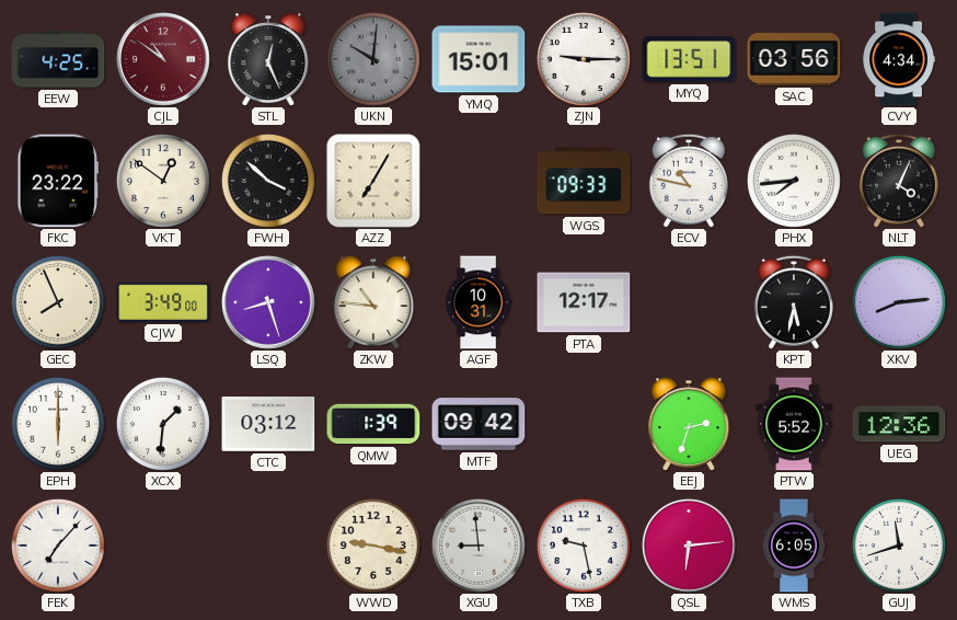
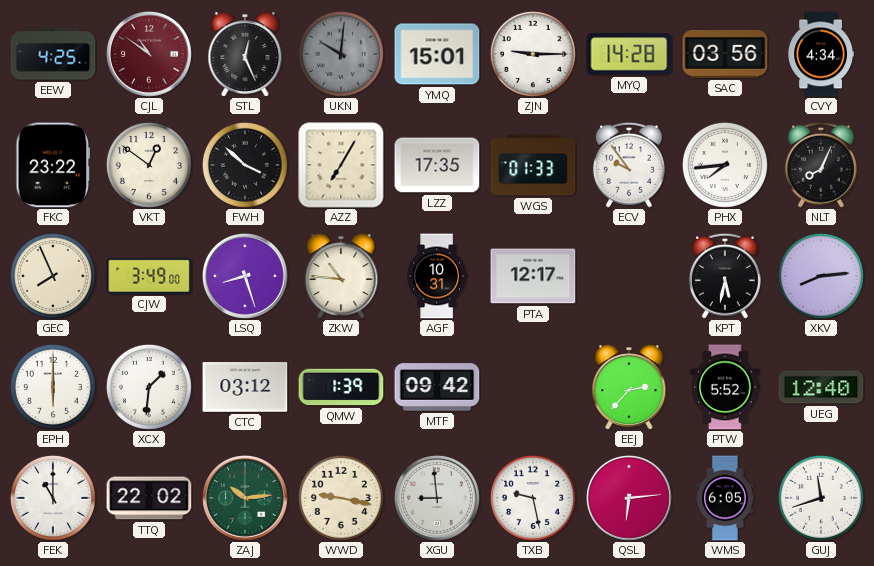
MYQ: 13:51 -> 14:28
LZZ: none -> 17:35
WGS: 09:33 -> 01:33
ECV: 10:47 -> 9:54
NLT: 4:04 -> 8:04
EEJ: 2:33 -> 2:37
UEG: 12:36 -> 12:40
FEK: 7:07 -> 11:00
TTQ: none -> 22:02
ZAJ: none -> 10:14
